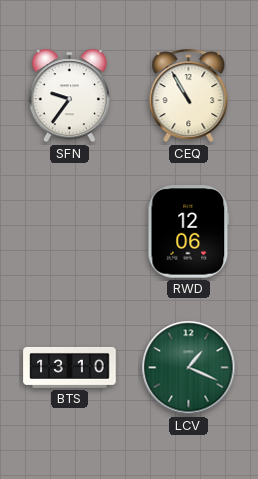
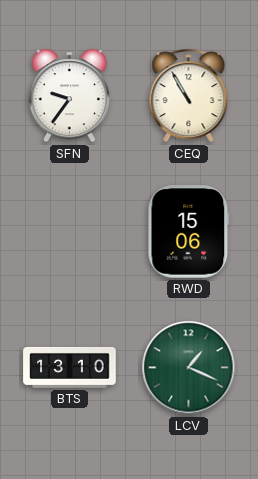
RWD: 12:06 -> 15:06
